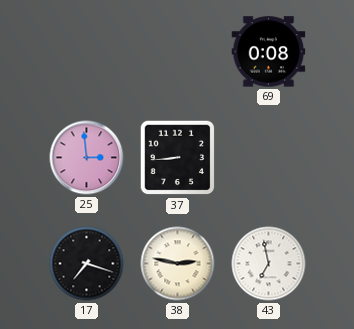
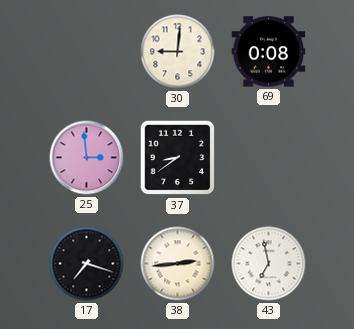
30: none -> 9:01
37: 8:44 -> 8:39
38: 2:47 -> 2:44
